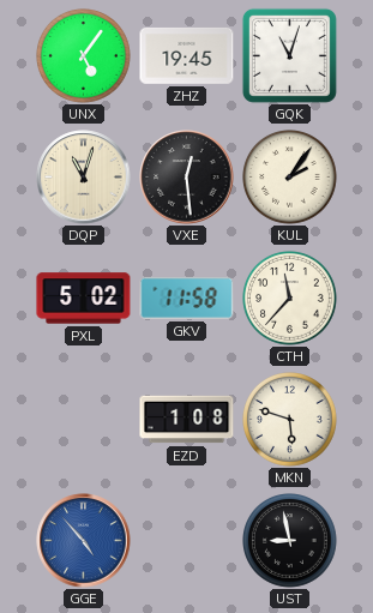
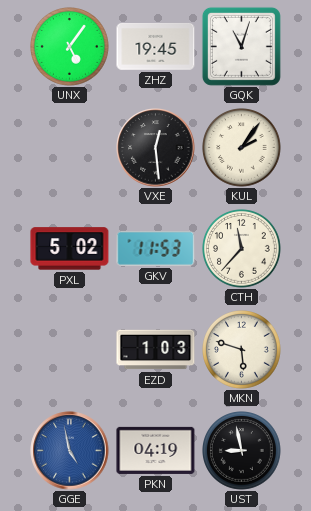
DQP: 11:03 -> none
GKV: 11:58 -> 11:53
EZD: 1:08 -> 1:03
GGE: 4:53 -> 4:58
PKN: none -> 04:19
